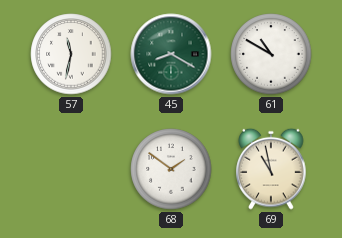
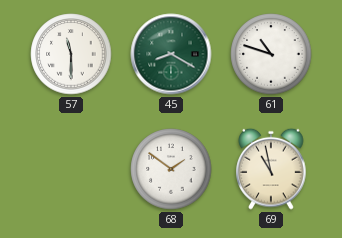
57: 11:32 -> 11:30
61: 10:50 -> 10:48
